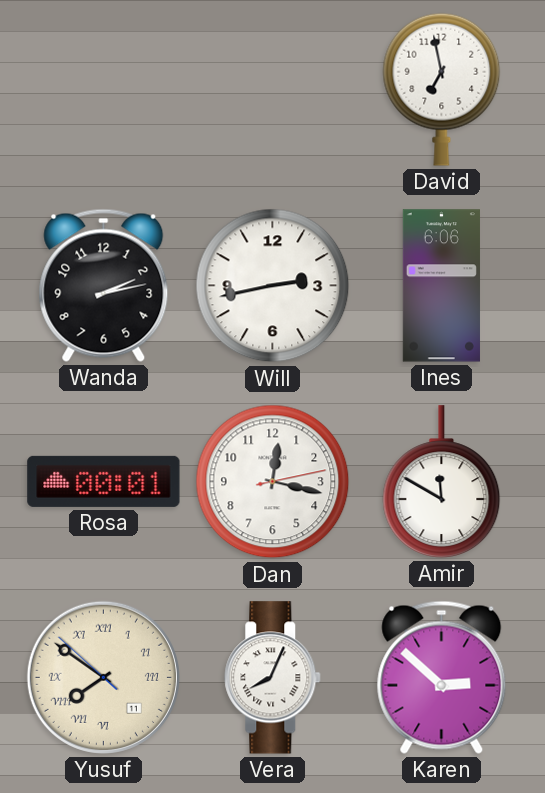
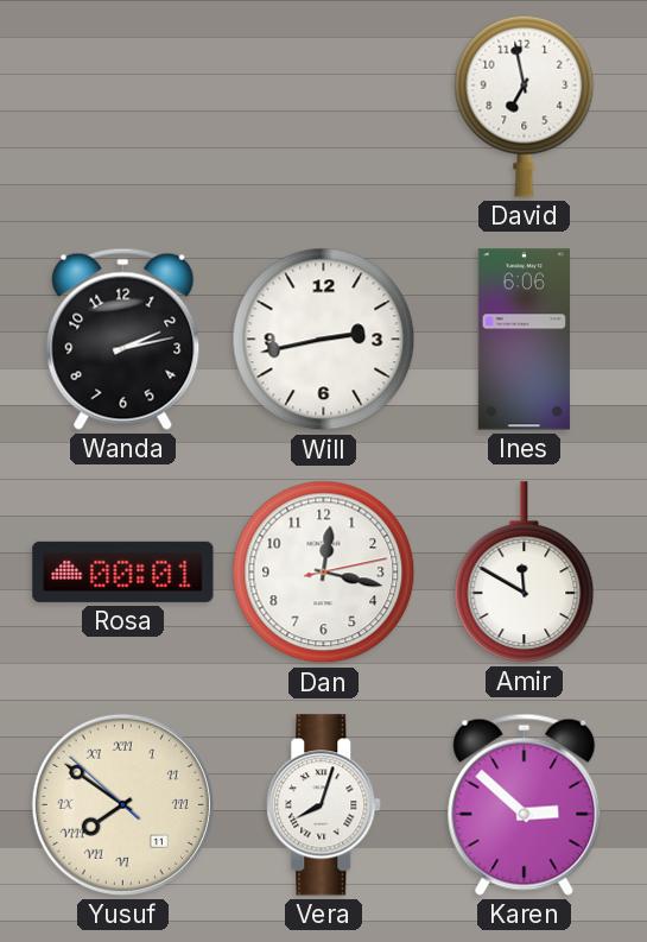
Vera: 8:04 -> 8:03
